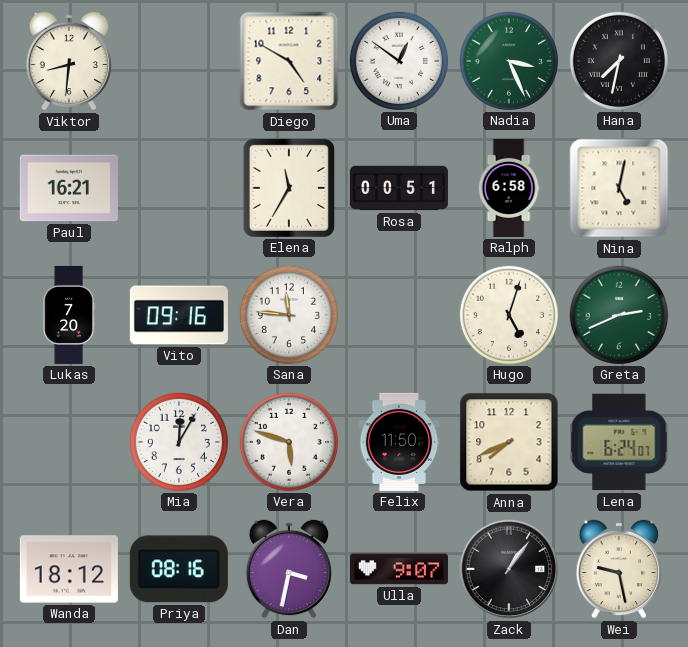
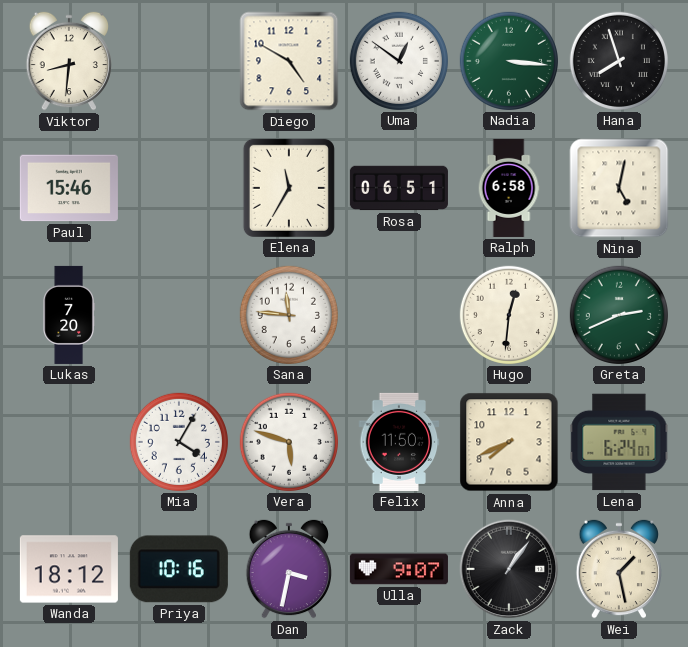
Nadia: 3:26 -> 3:16
Hana: 7:32 -> 7:57
Paul: 16:21 -> 15:46
Rosa: 00:51 -> 06:51
Vito: 09:16 -> none
Hugo: 5:03 -> 12:31
Mia: 12:05 -> 4:05
Priya: 08:16 -> 10:16
Wei: 9:28 -> 1:28
